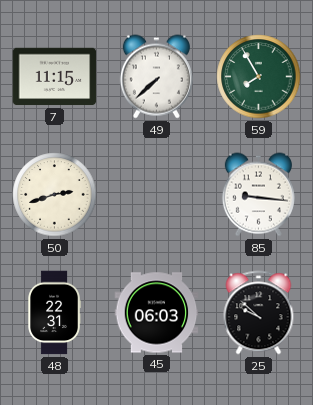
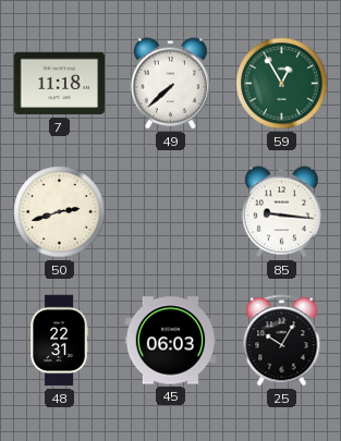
7: 11:15 -> 11:18
59: 7:55 -> 12:55
25: 9:52 -> 10:05
